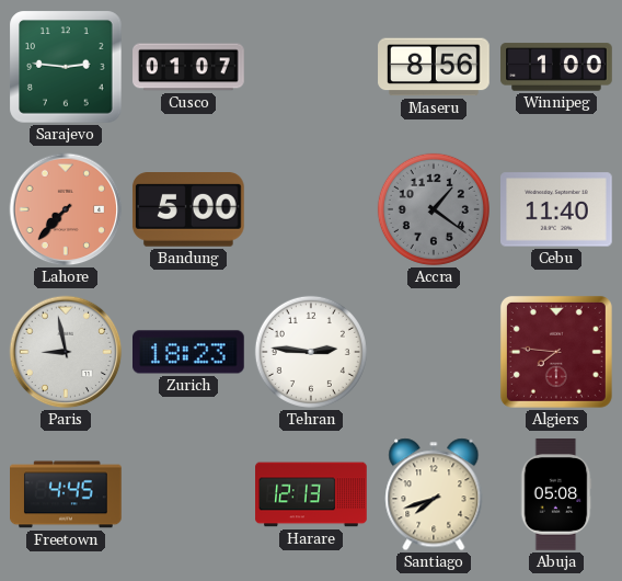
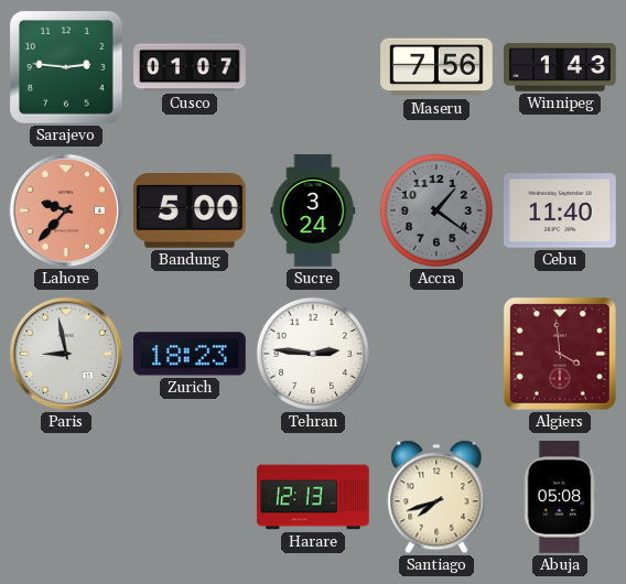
Maseru: 8:56 -> 7:56
Winnipeg: 1:00 -> 1:43
Lahore: 7:37 -> 9:37
Sucre: none -> 3:24
Algiers: 7:46 -> 3:59
Freetown: 4:45 -> none
